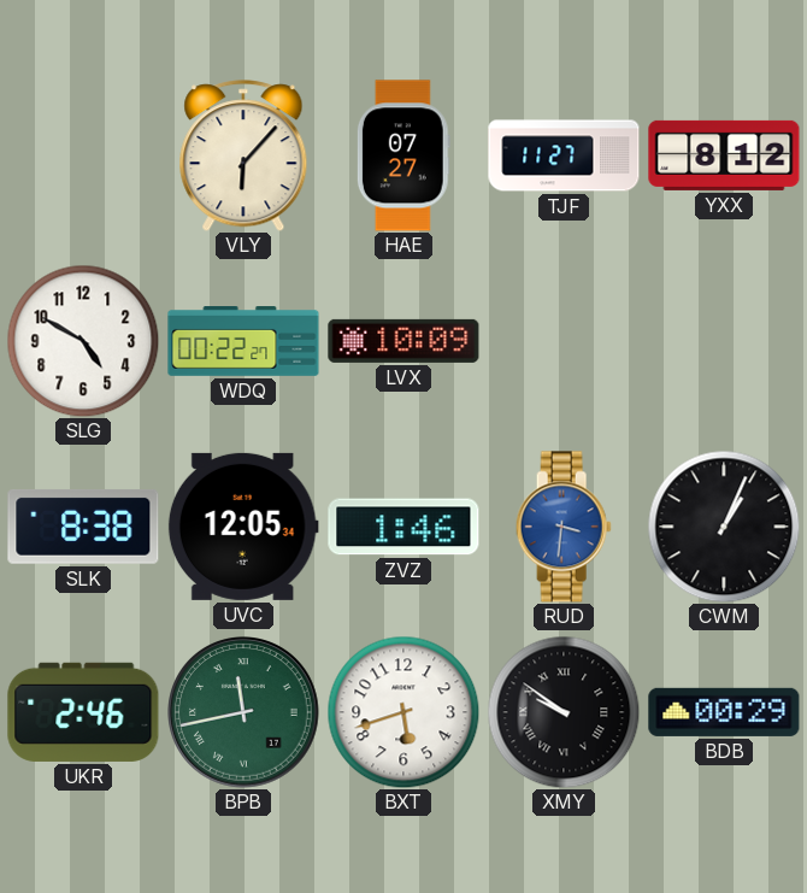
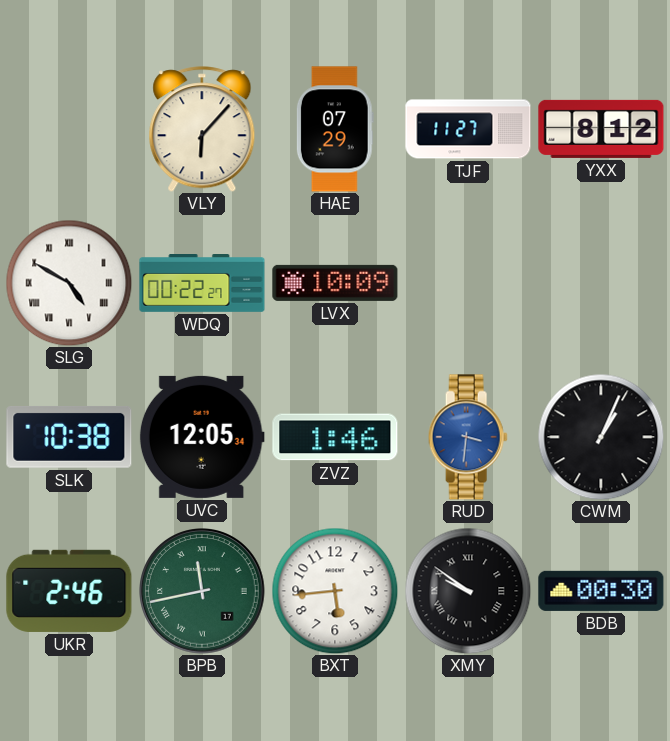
HAE: 07:27 -> 07:29
SLG numerals: Arabic -> Roman
SLK: 8:38 -> 10:38
BXT: 5:42 -> 5:44
BDB: 00:29 -> 00:30
